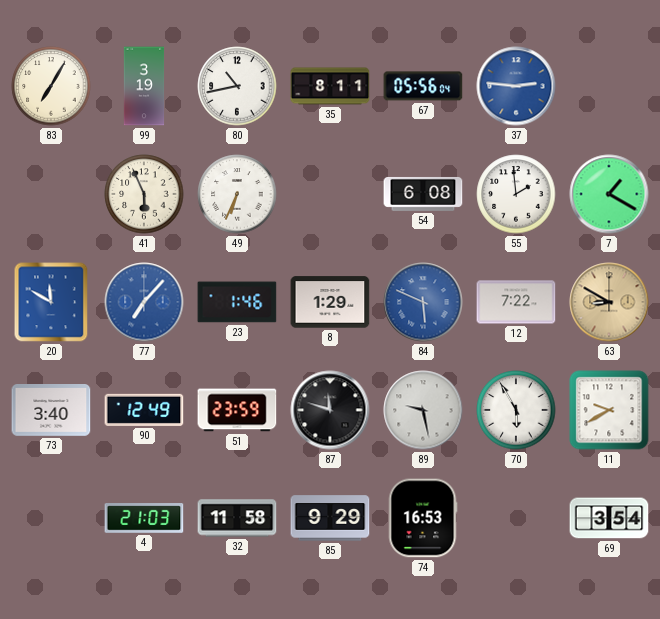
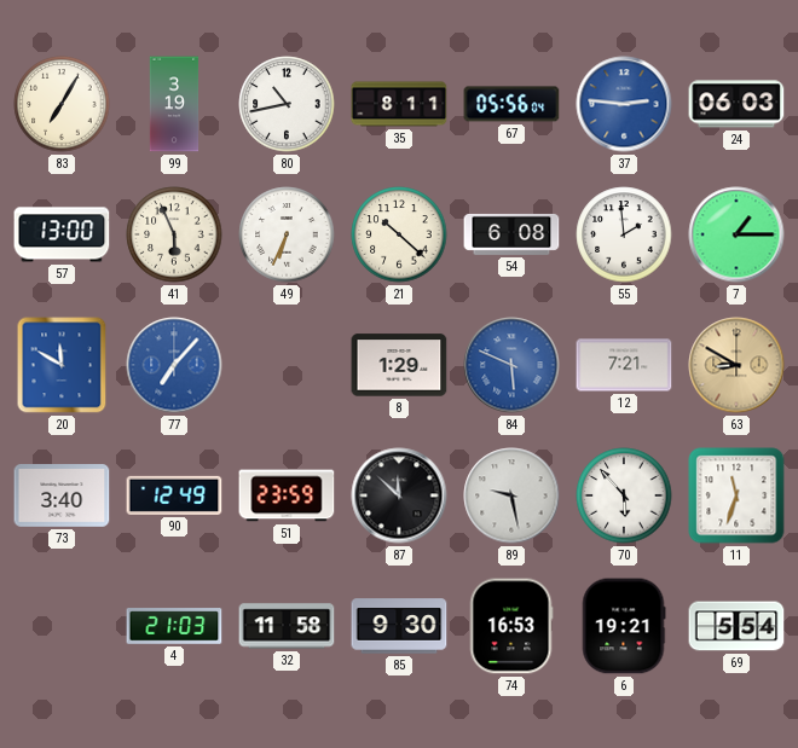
24: none -> 06:03
57: none -> 13:00
21: none -> 10:22
7: 1:20 -> 1:15
23: 1:46 -> none
12: 7:22 -> 7:21
87: 11:48 -> 11:52
70: 5:55 -> 5:53
11: 9:40 -> 11:33
85: 9:29 -> 9:30
6: none -> 19:21
69: 3:54 -> 5:54
